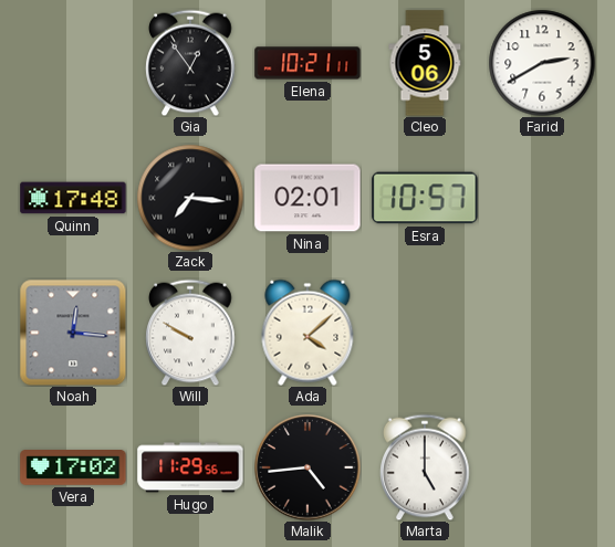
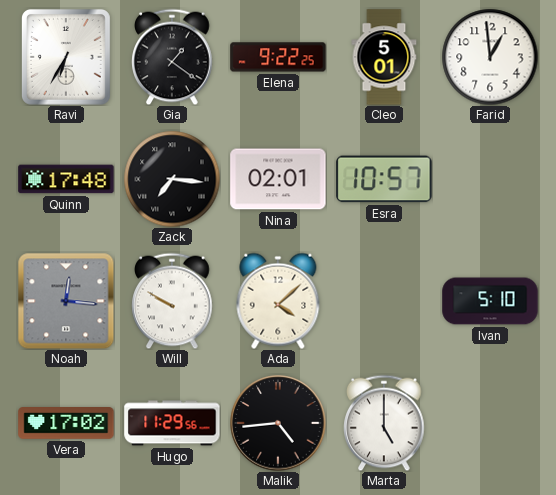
Ravi: none -> 6:35
Gia: 12:54 -> 1:21
Elena: 10:21 -> 9:22
Cleo: 5:06 -> 5:01
Farid: 2:40 -> 12:59
Ivan: none -> 5:10
